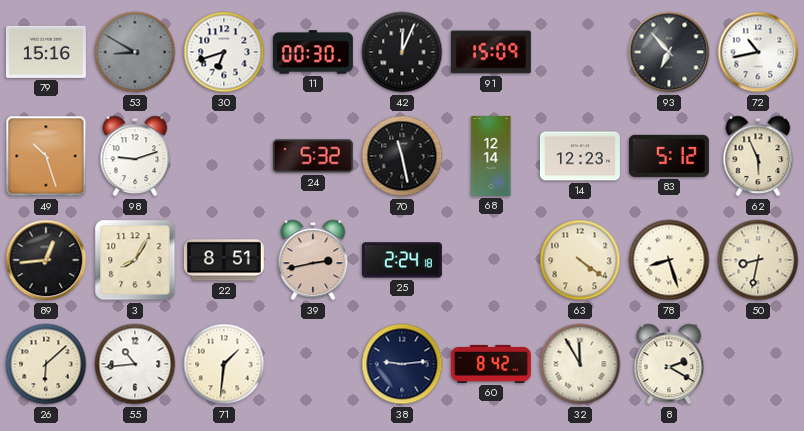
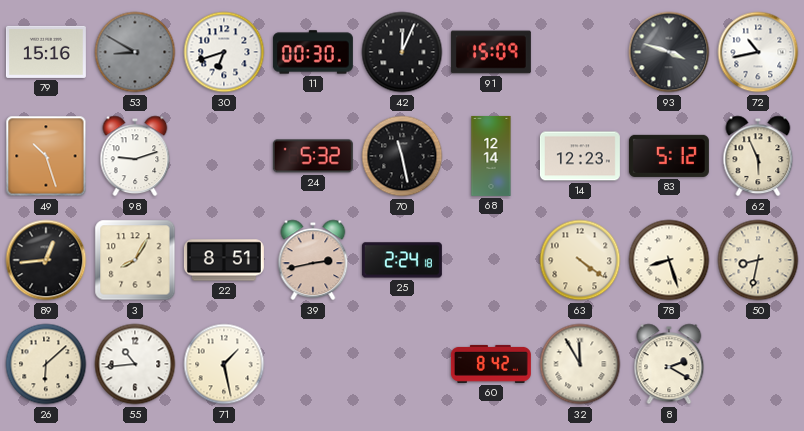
93: 6:53 -> 3:48
71: 1:31 -> 1:28
38: 9:14 -> none
